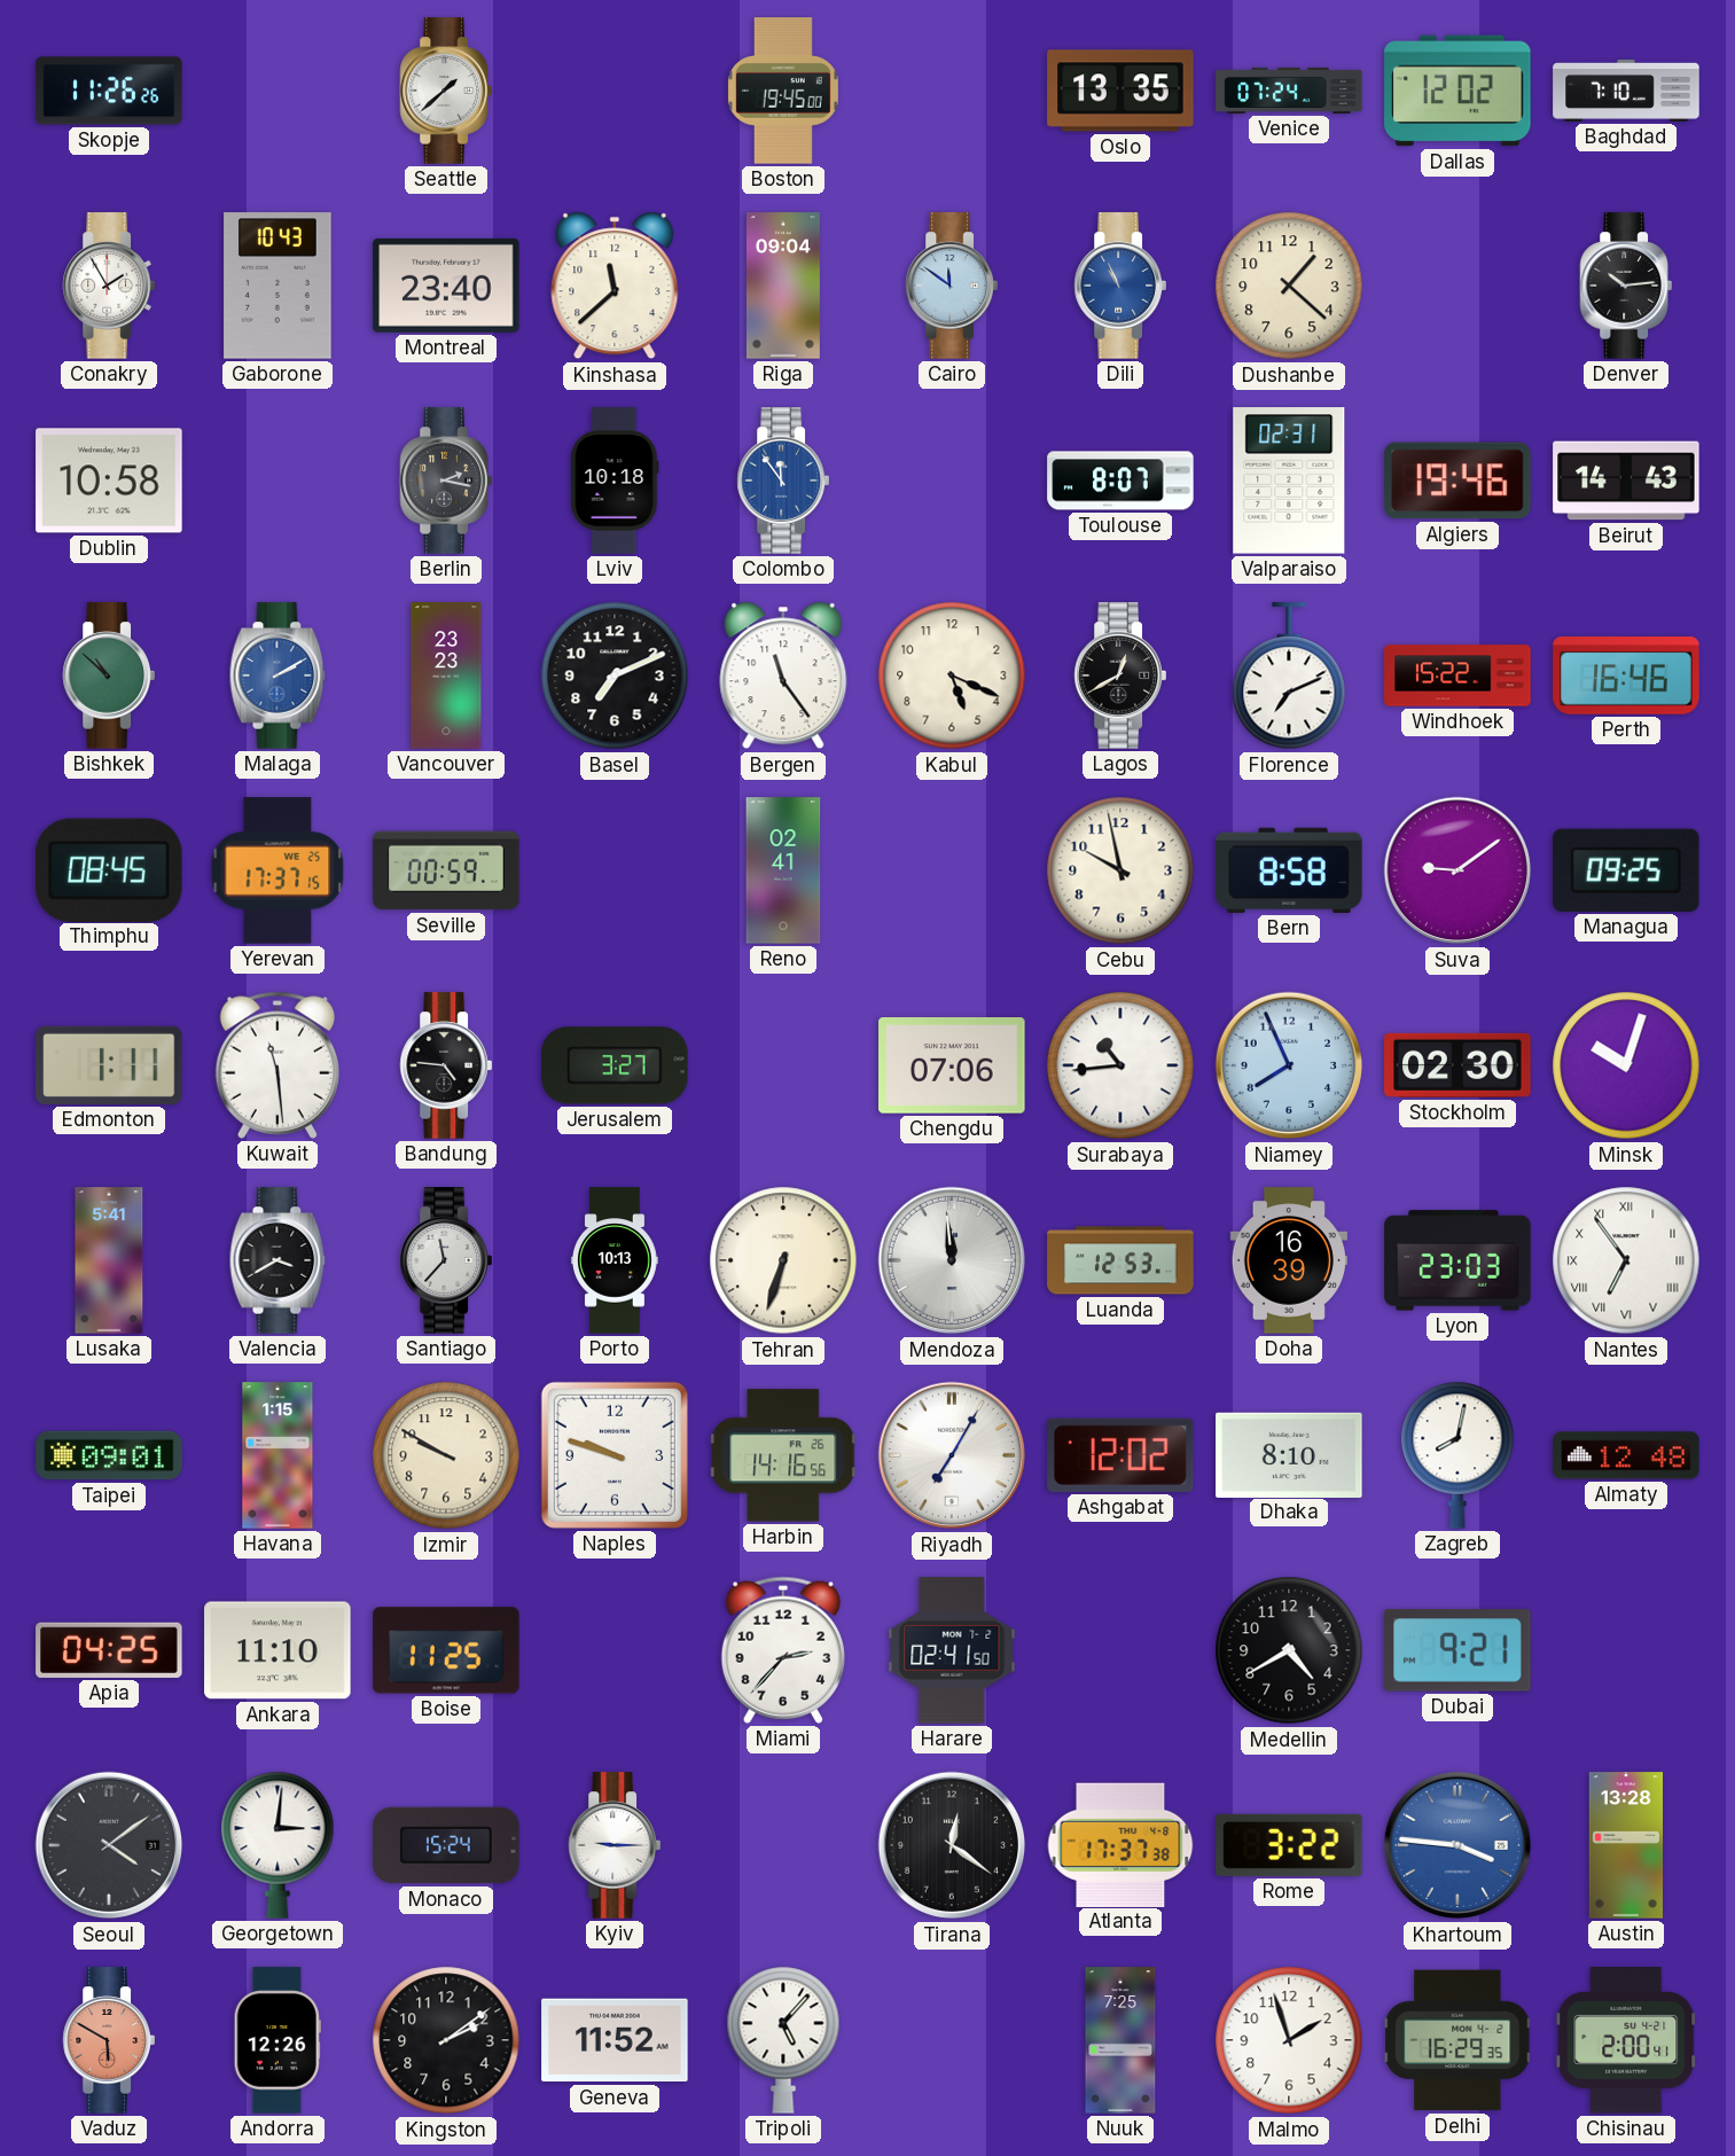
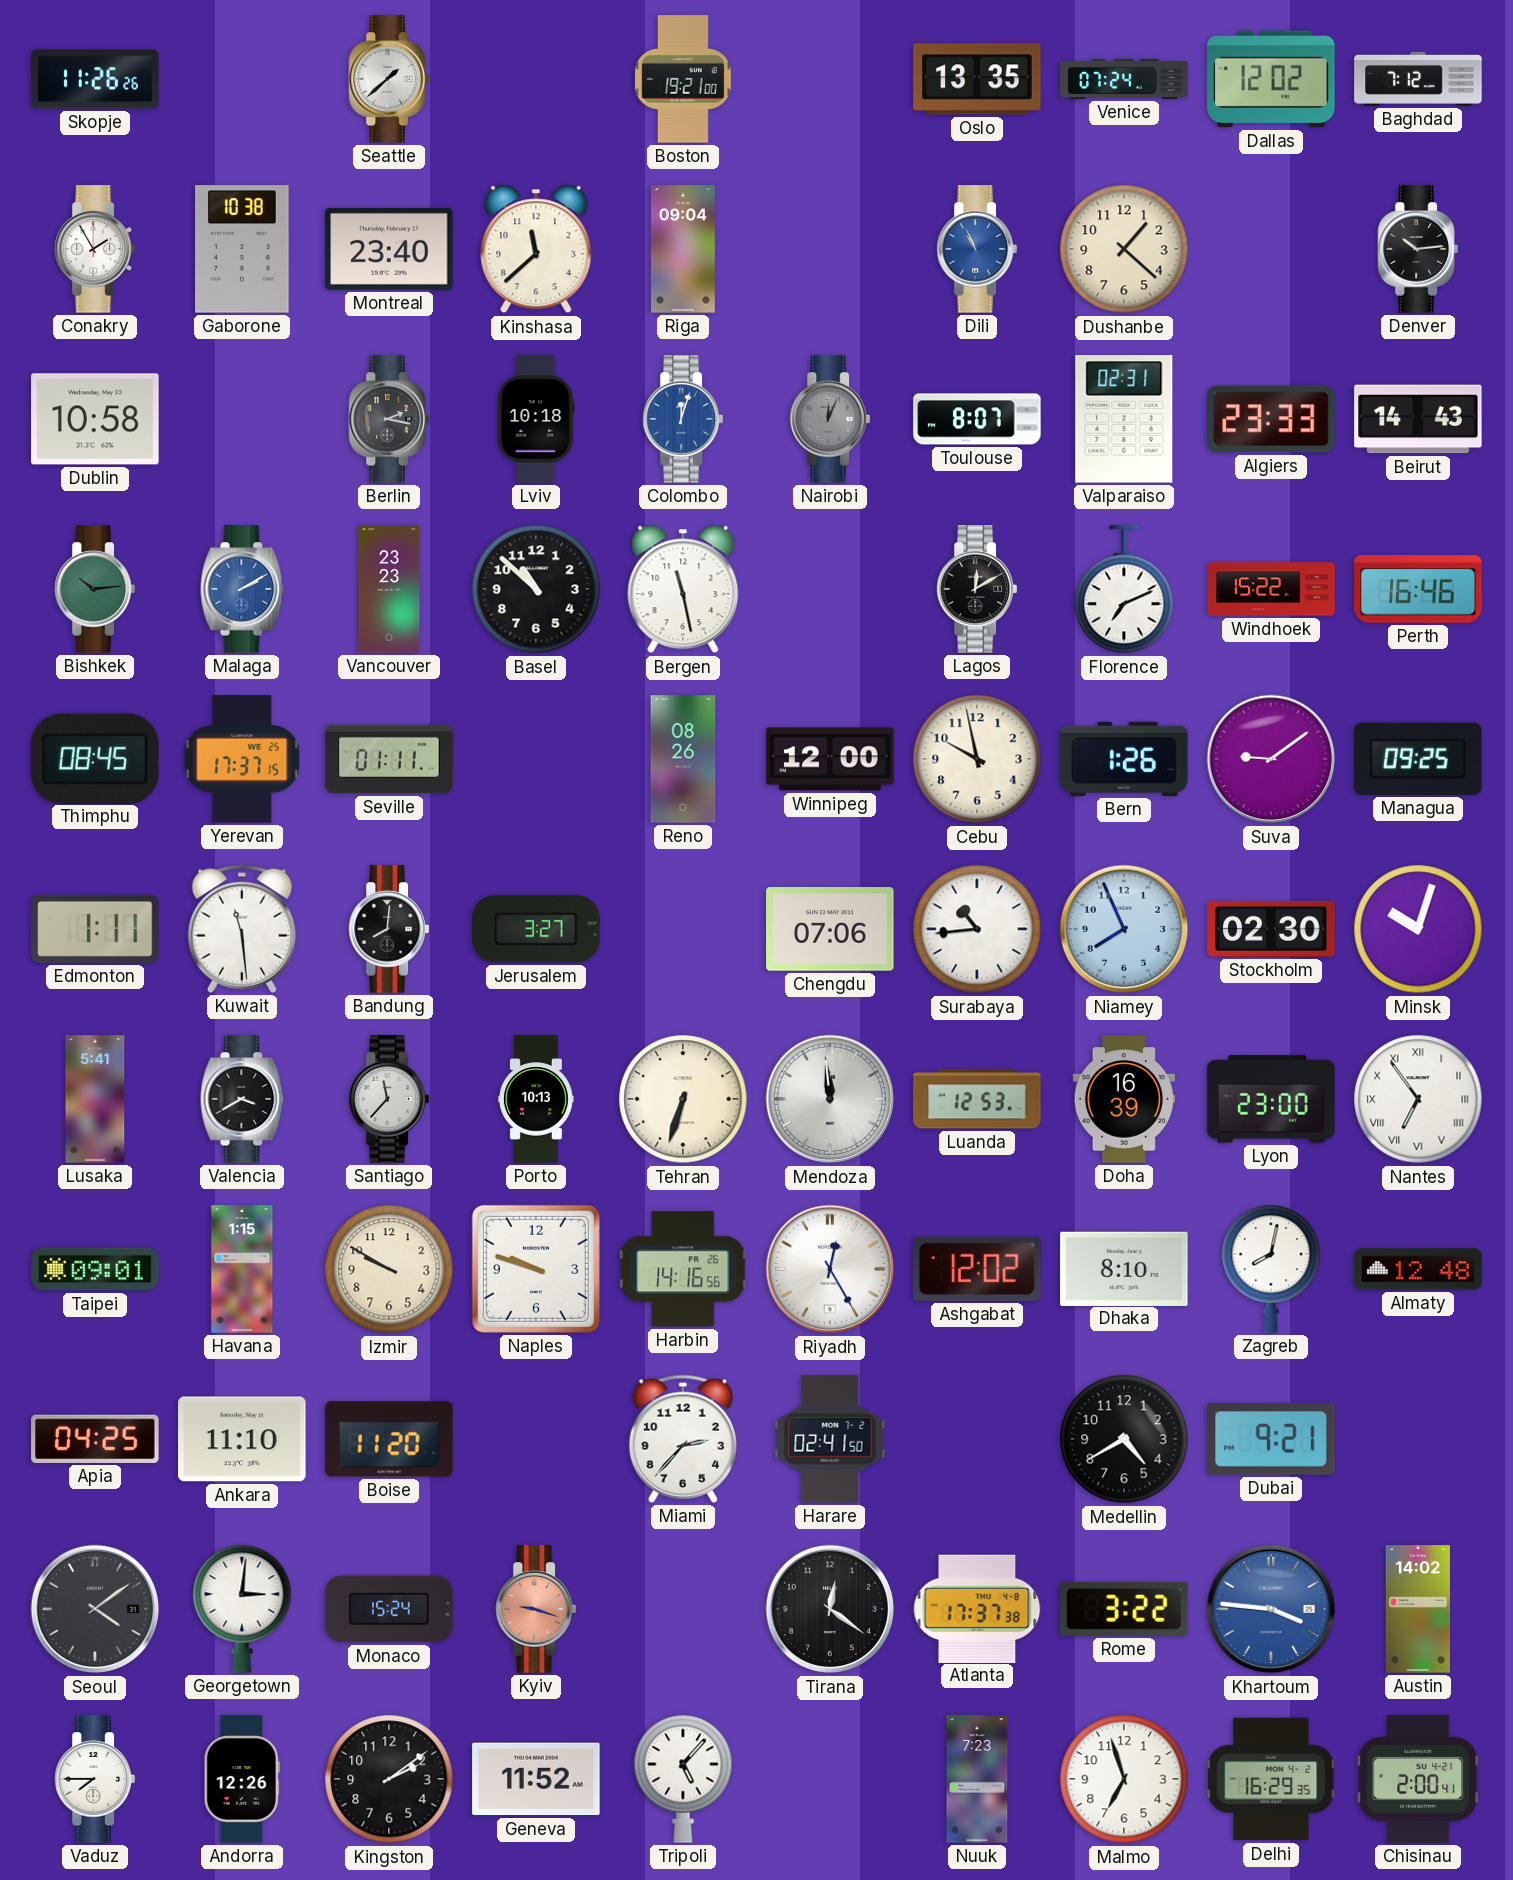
Boston: 19:45 -> 19:21
Baghdad: 7:10 -> 7:12
Gaborone: 10:43 -> 10:38
Cairo: 11:51 -> none
Colombo: 11:54 -> 12:03
Nairobi: none -> 12:04
Algiers: 19:46 -> 23:33
Bishkek: 10:52 -> 10:14
Basel: 7:11 -> 10:52
Bergen: 11:24 -> 11:28
Kabul: 5:19 -> none
Lagos: 12:40 -> 12:10
Seville: 00:59 -> 01:11
Reno: 02:41 -> 08:26
Winnipeg: none -> 12:00
Bern: 8:58 -> 1:26
Bandung: 4:46 -> 8:01
Lyon: 23:03 -> 23:00
Riyadh: 7:05 -> 12:25
Boise: 11:25 -> 11:20
Kyiv: 9:15 -> 9:18
Kyiv dial: white -> salmon
Austin: 13:28 -> 14:02
Vaduz: 5:50 -> 7:45
Vaduz dial: salmon -> white
Nuuk: 7:25 -> 7:23
Malmo: 1:57 -> 6:57
